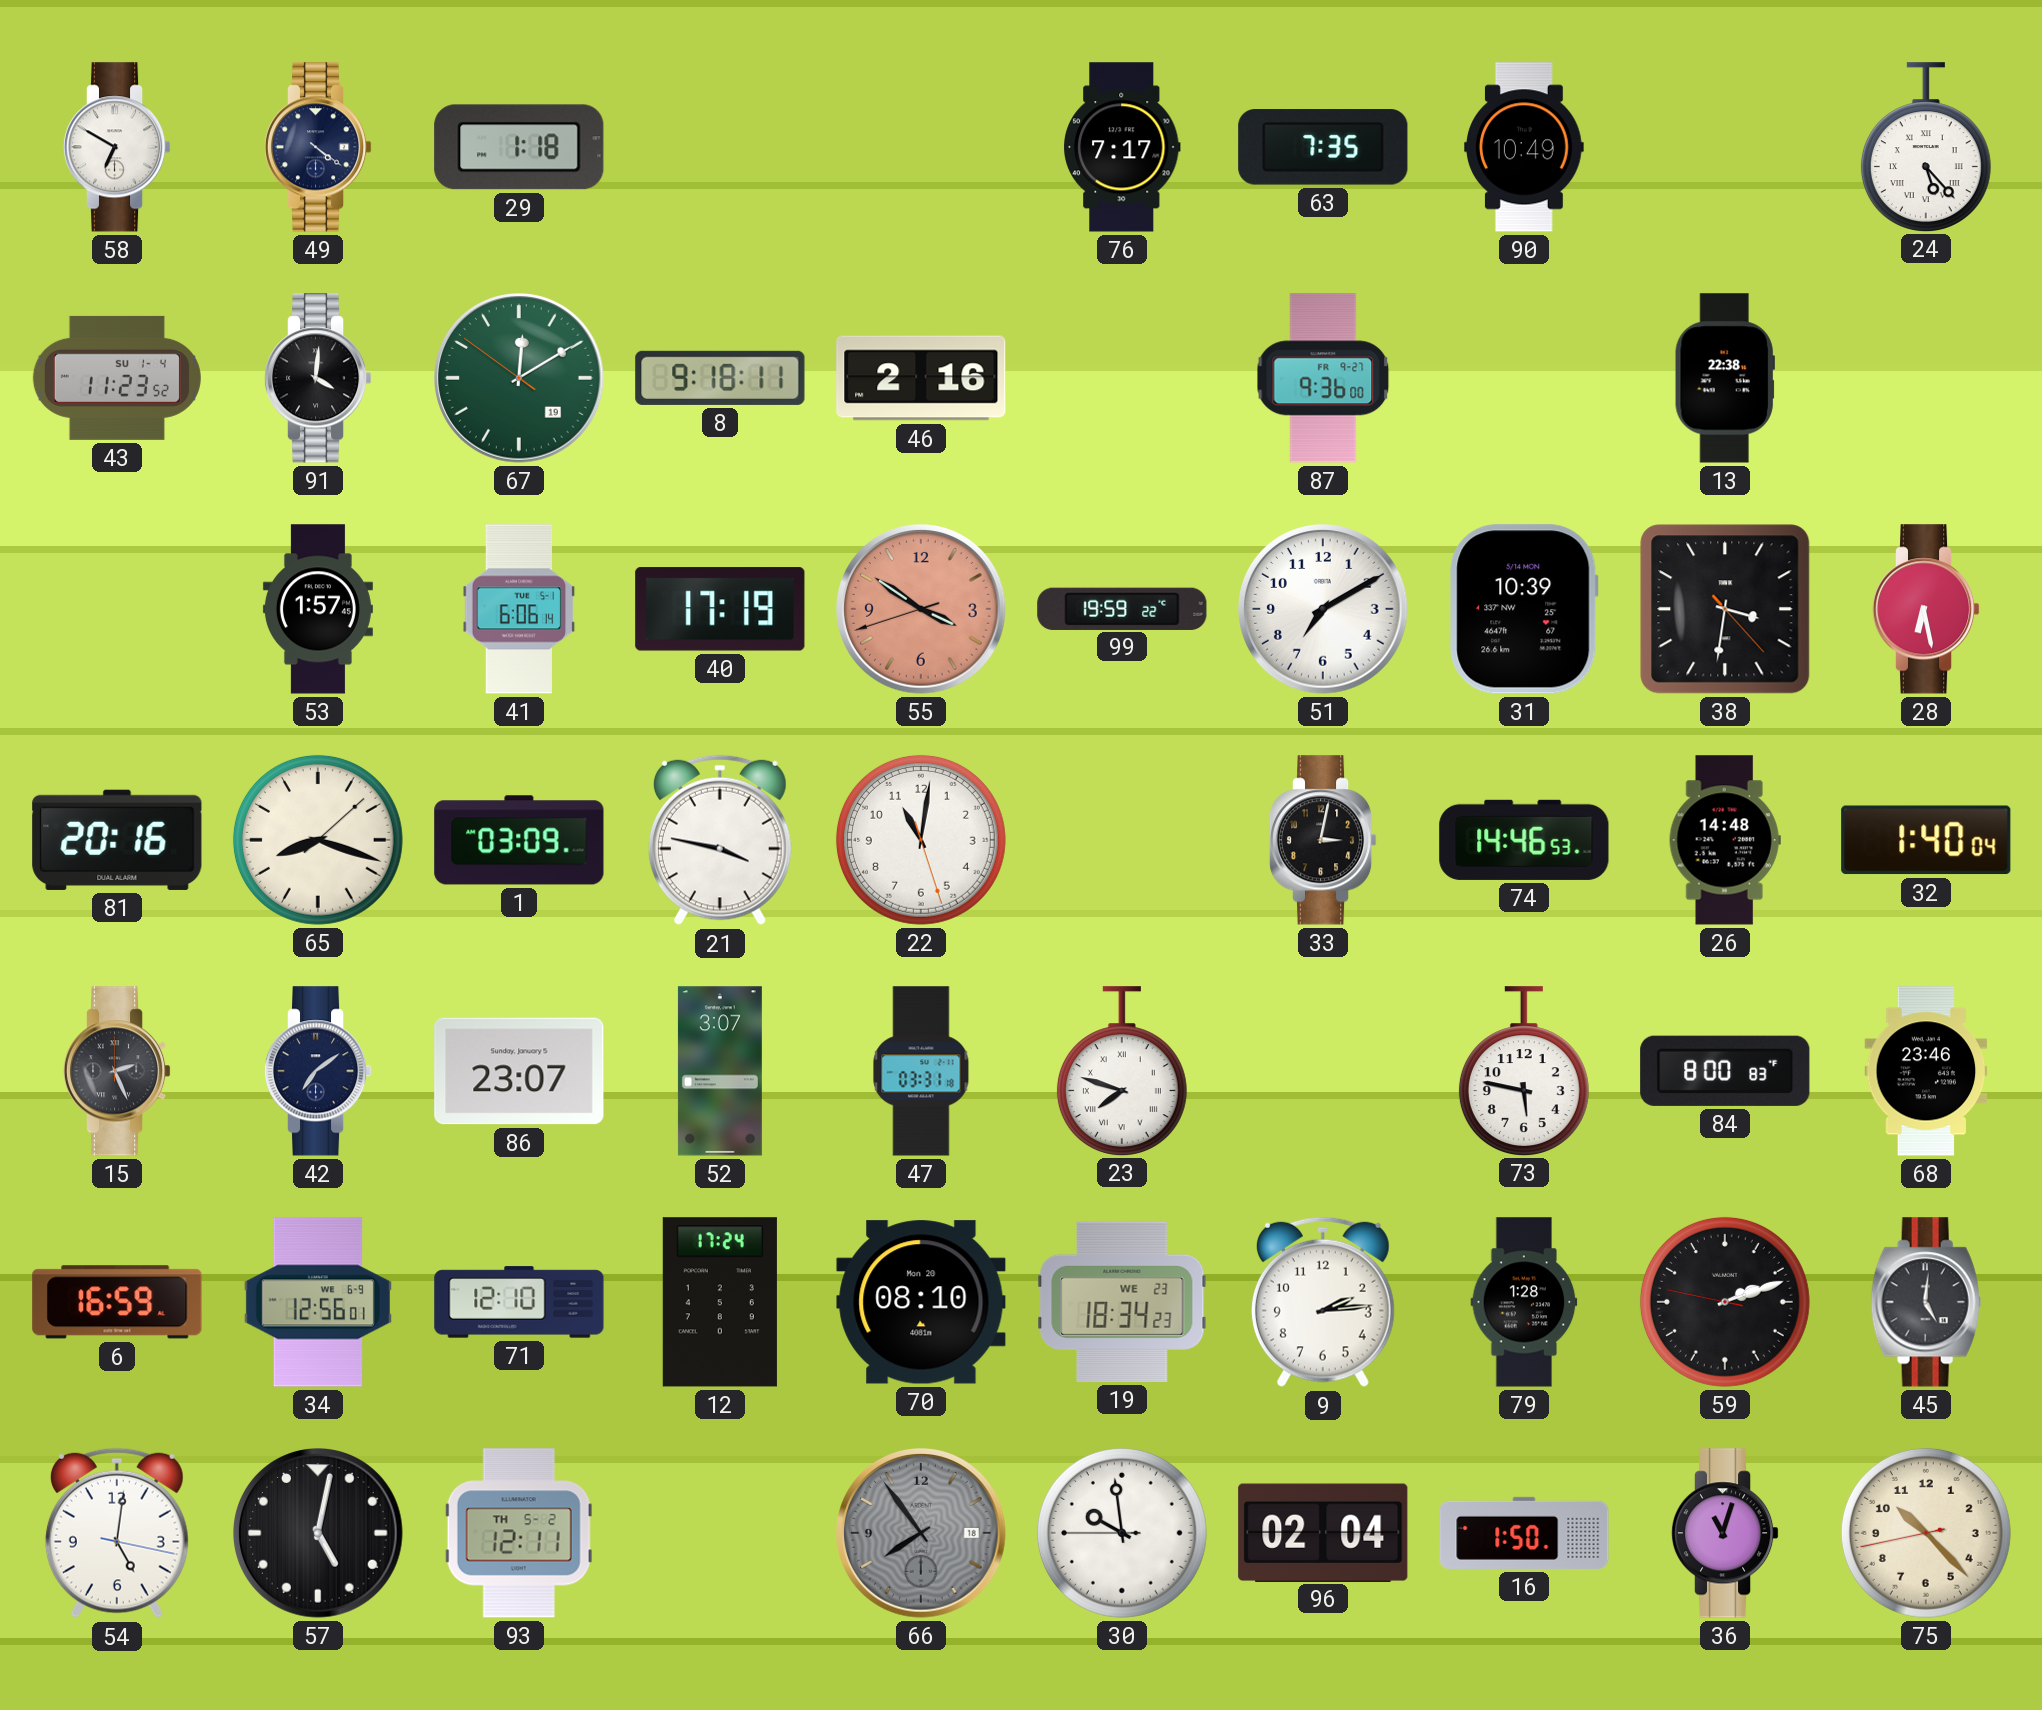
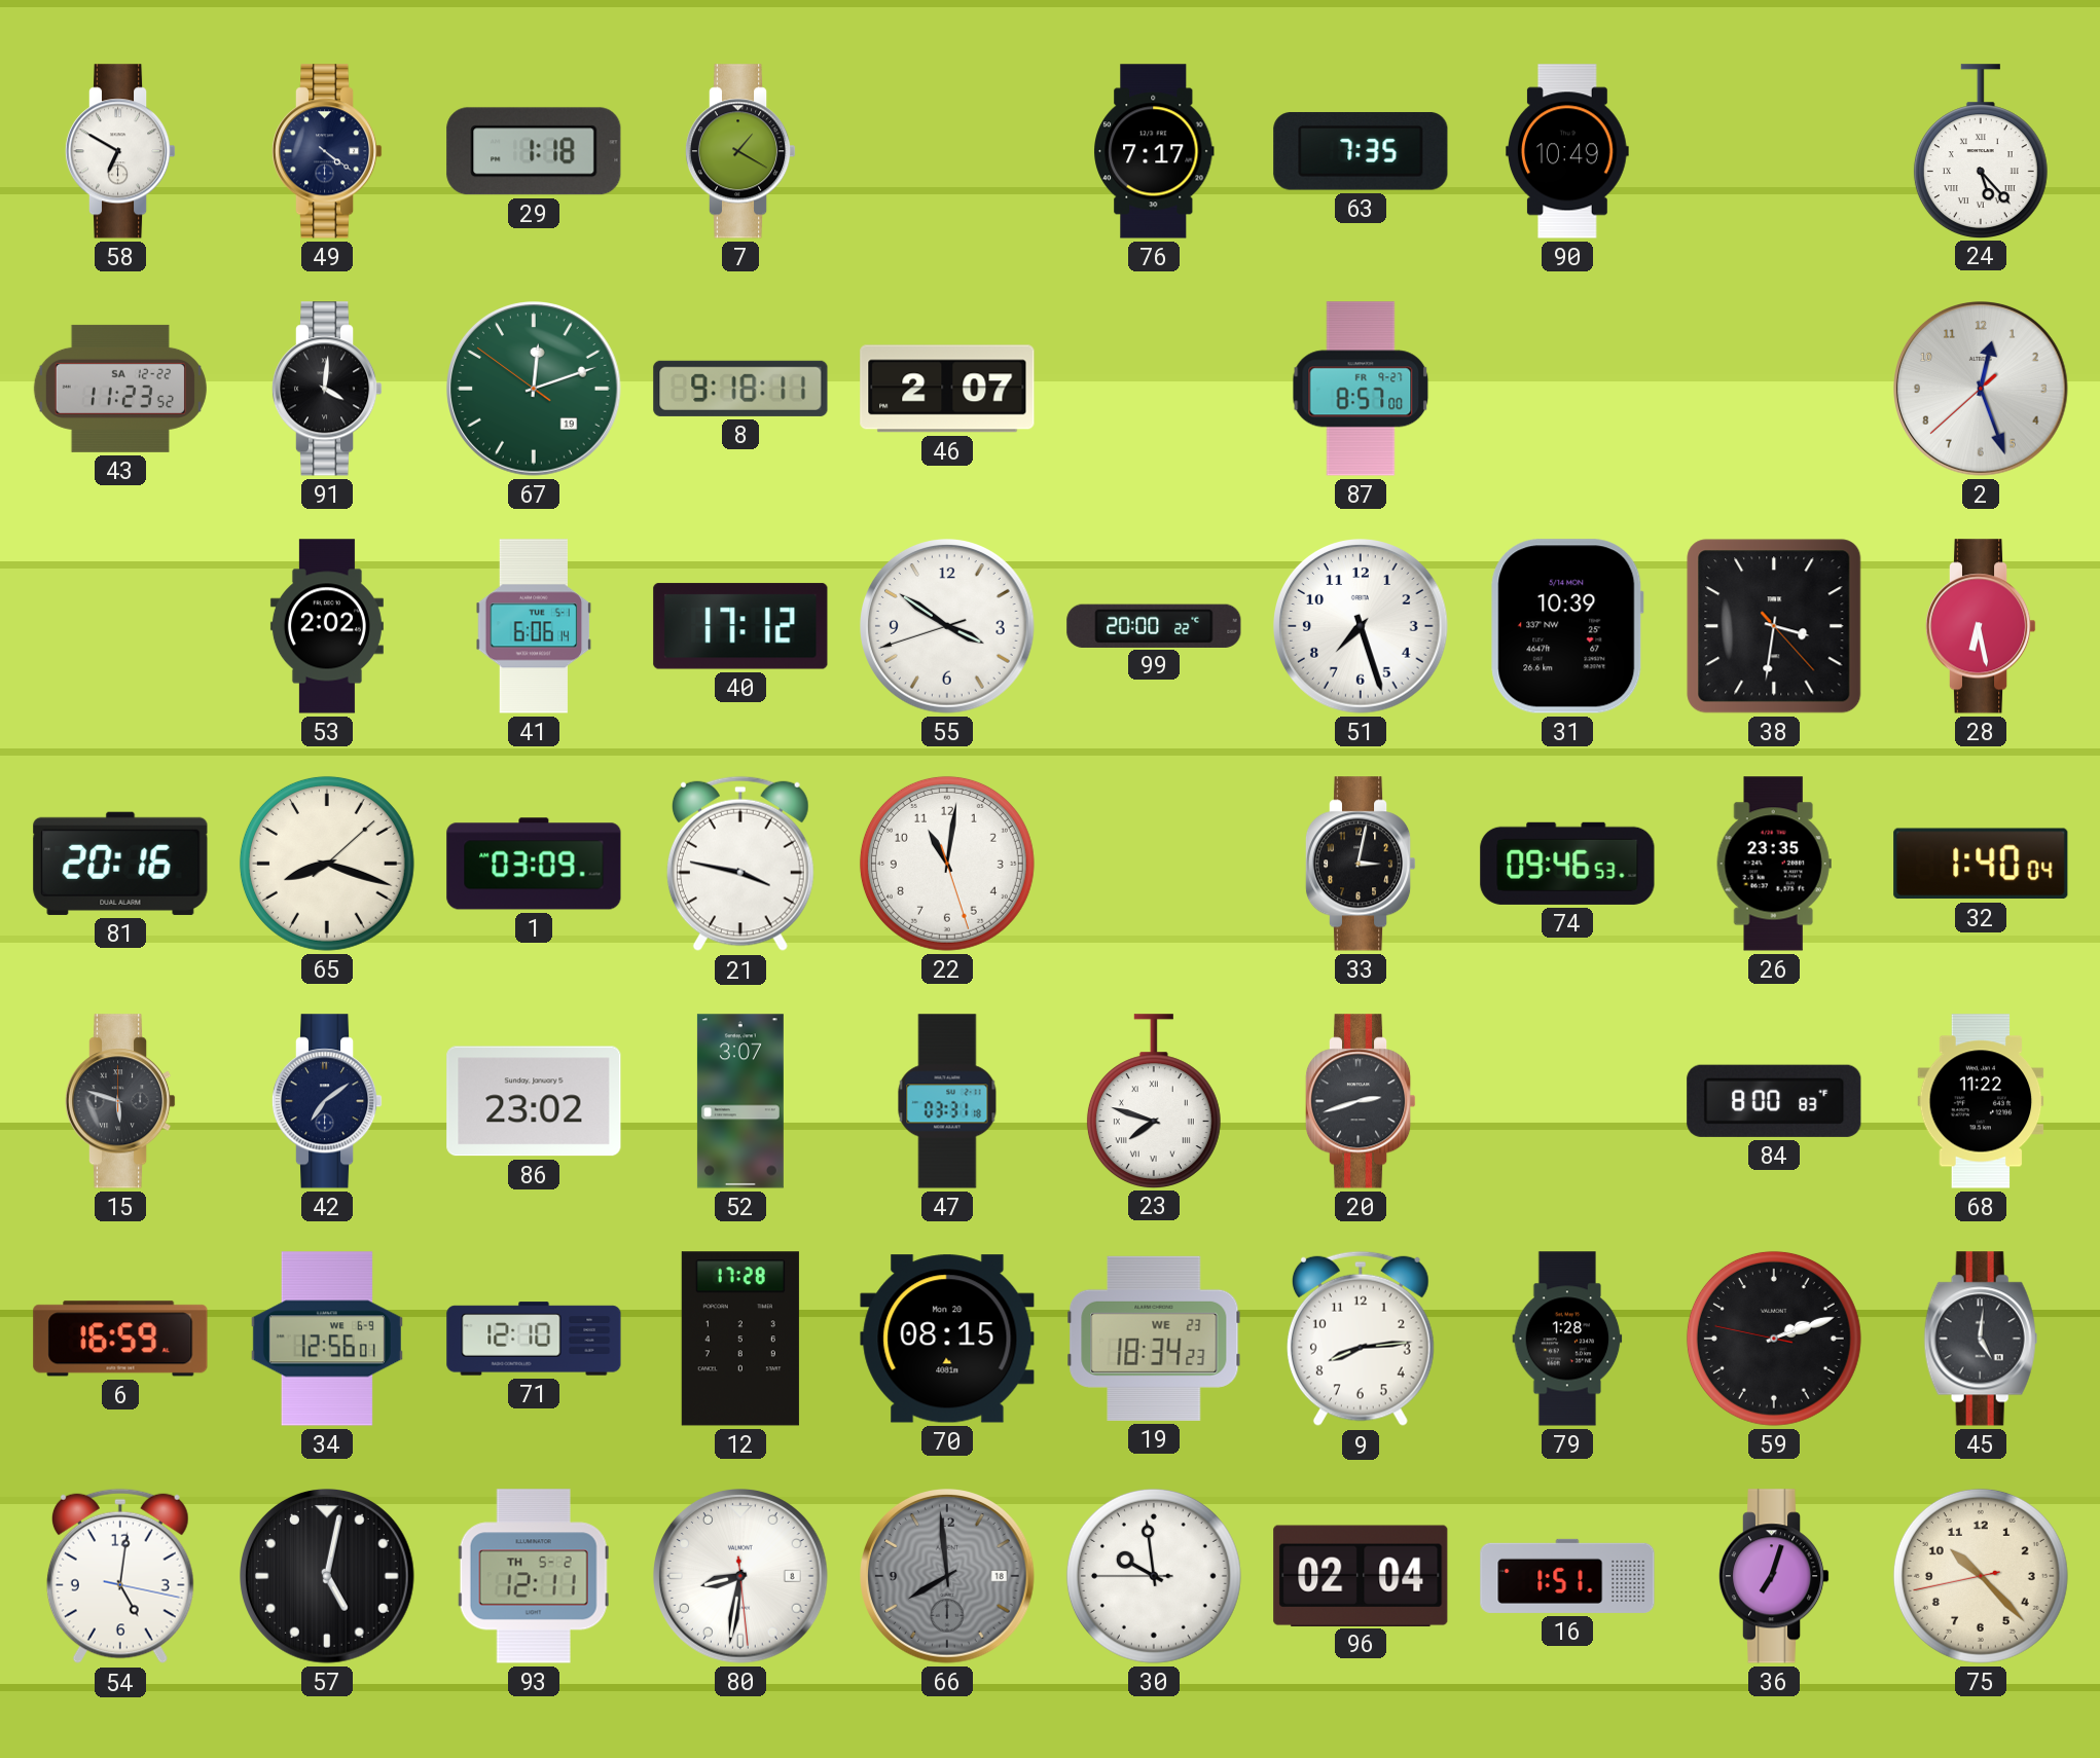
7: none -> 1:20
43 date: SU 1-4 -> SA 12-22
67: 12:09 -> 12:11
46: 2:16 -> 2:07
87: 9:36 -> 8:57
13: 22:38 -> none
2: none -> 12:26
53: 1:57 -> 2:02
40: 17:19 -> 17:12
55 dial: salmon -> white
99: 19:59 -> 20:00
51: 7:10 -> 7:27
74: 14:46 -> 09:46
26: 14:48 -> 23:35
15: 2:26 -> 5:48
86: 23:07 -> 23:02
20: none -> 2:42
73: 5:47 -> none
68: 23:46 -> 11:22
12: 17:24 -> 17:28
70: 08:10 -> 08:15
9: 2:14 -> 8:14
80: none -> 8:31
66: 7:54 -> 7:59
16: 1:50 -> 1:51
36: 11:03 -> 7:03
